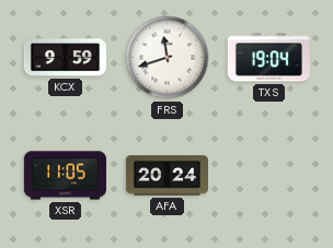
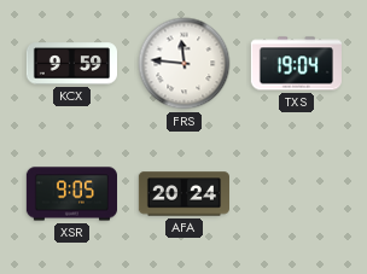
FRS: 11:42 -> 11:46
XSR: 11:05 -> 9:05
